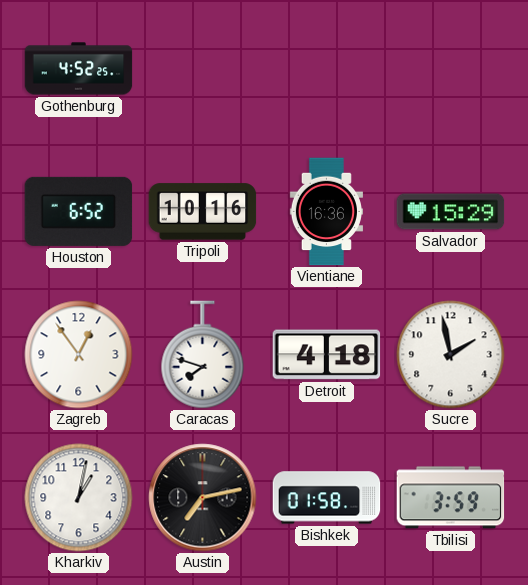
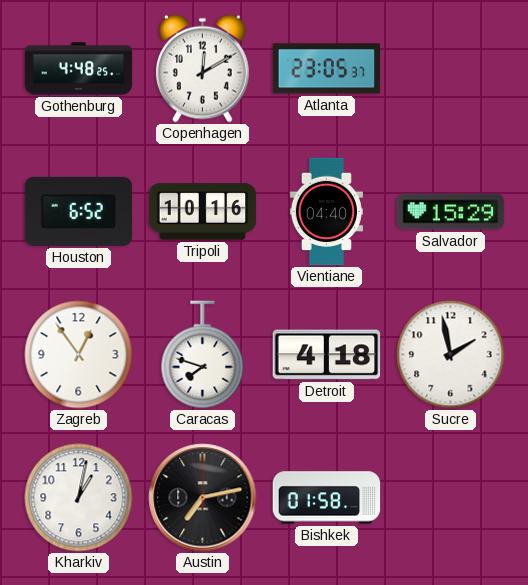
Gothenburg: 4:52 -> 4:48
Copenhagen: none -> 12:10
Atlanta: none -> 23:05
Vientiane: 16:36 -> 04:40
Tbilisi: 3:59 -> none
